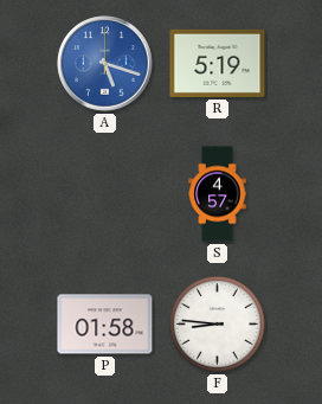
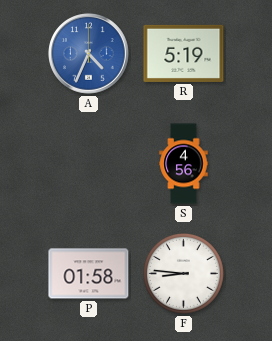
A: 5:18 -> 4:34
S: 4:57 -> 4:56
